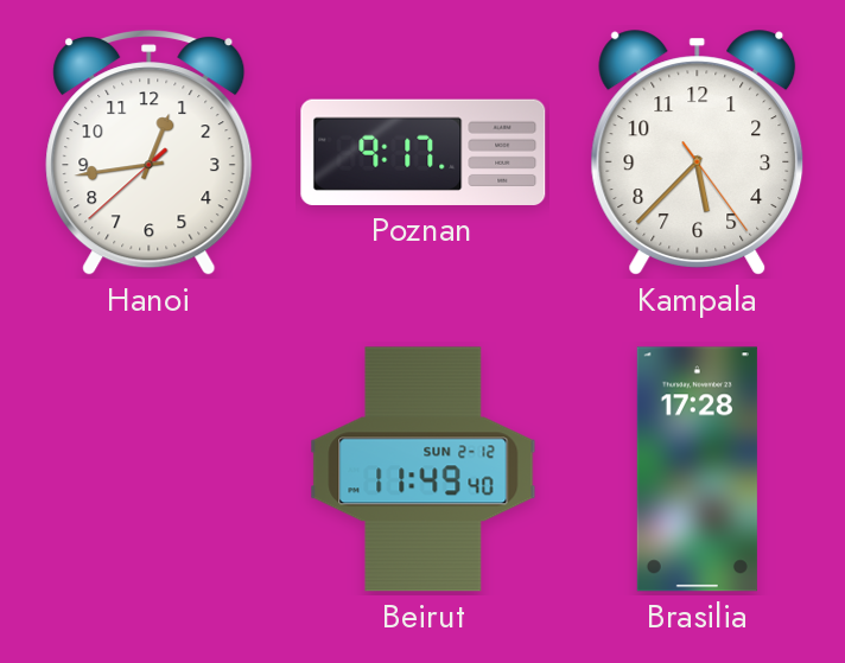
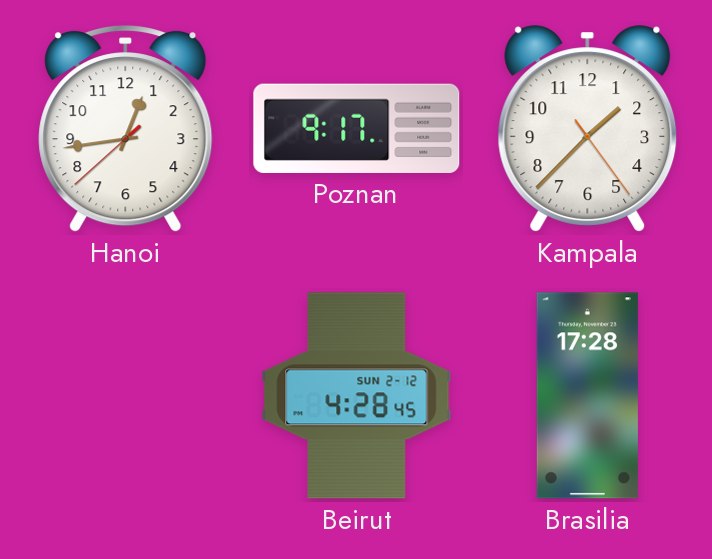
Kampala: 5:37 -> 1:37
Beirut: 11:49 -> 4:28
